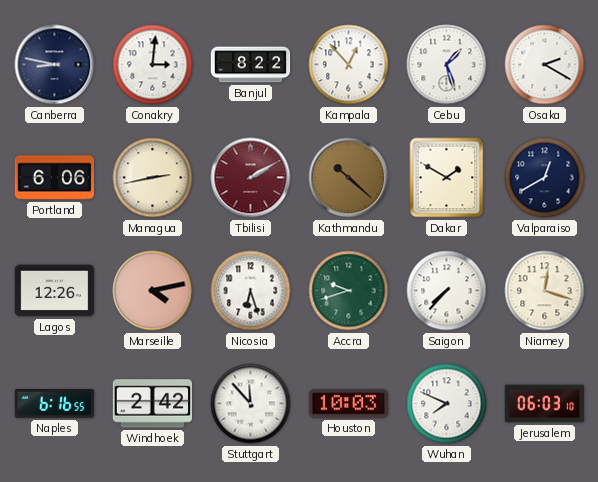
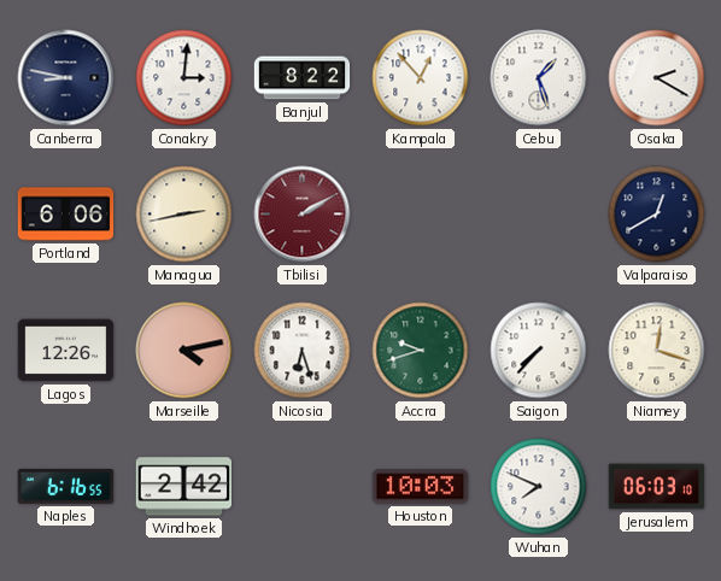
Kathmandu: 10:22 -> none
Dakar: 1:50 -> none
Stuttgart: 11:53 -> none
